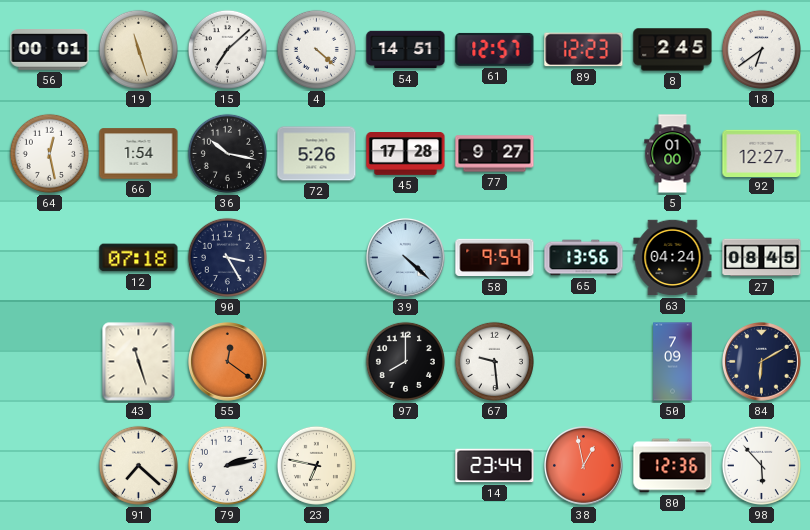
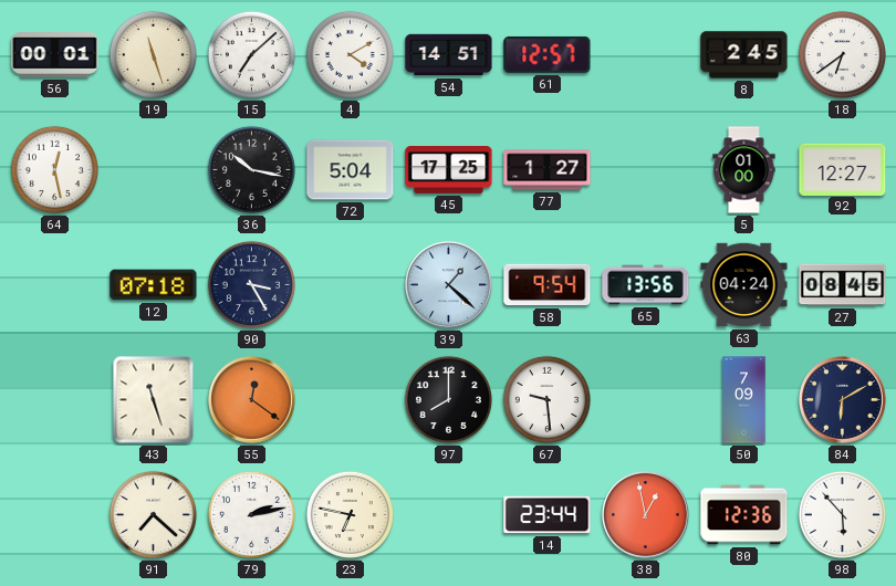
4: 4:22 -> 4:10
89: 12:23 -> none
66: 1:54 -> none
72: 5:26 -> 5:04
45: 17:28 -> 17:25
77: 9:27 -> 1:27
39: 4:22 -> 1:22
